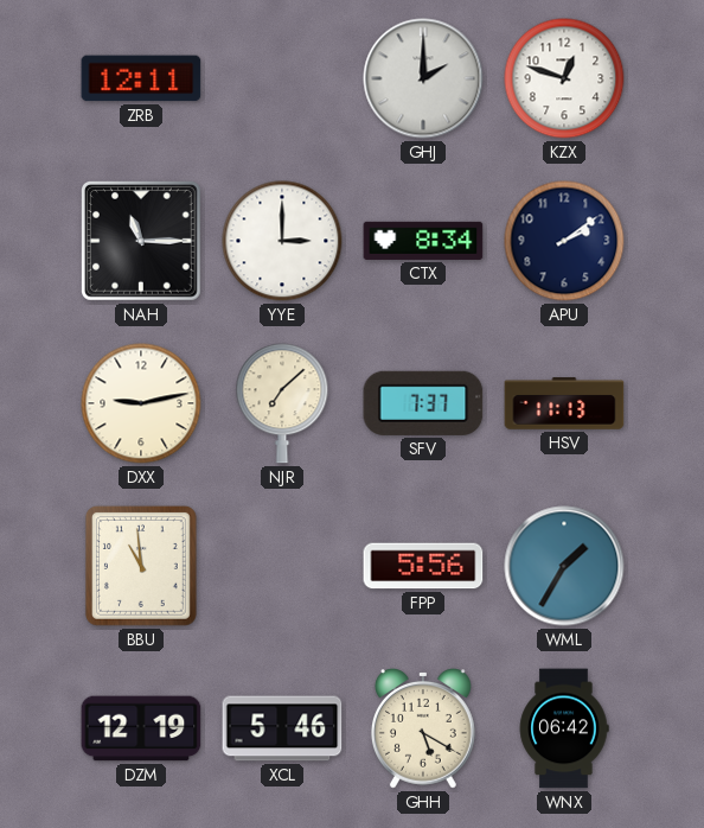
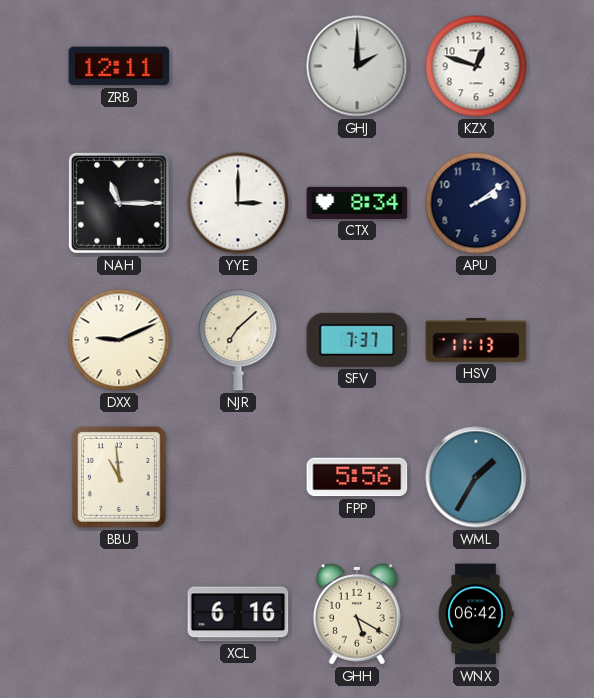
DXX: 9:13 -> 9:11
DZM: 12:19 -> none
XCL: 5:46 -> 6:16
